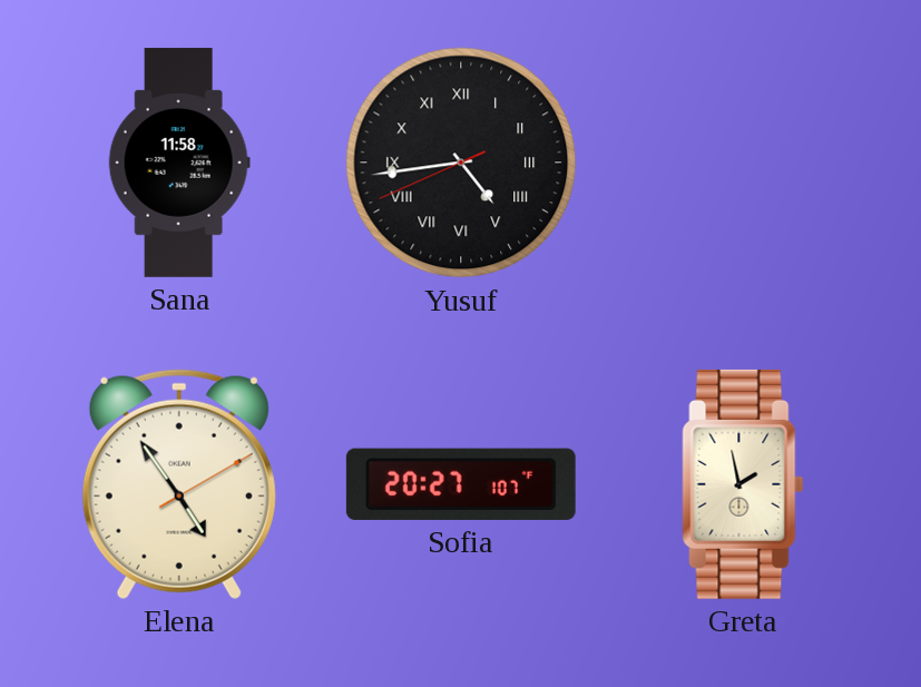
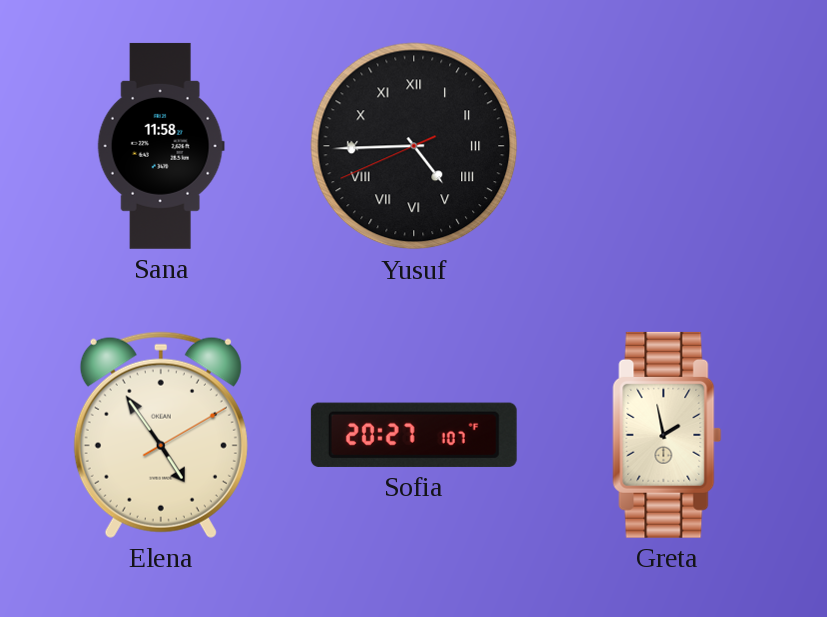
Yusuf: 4:43 -> 4:44
